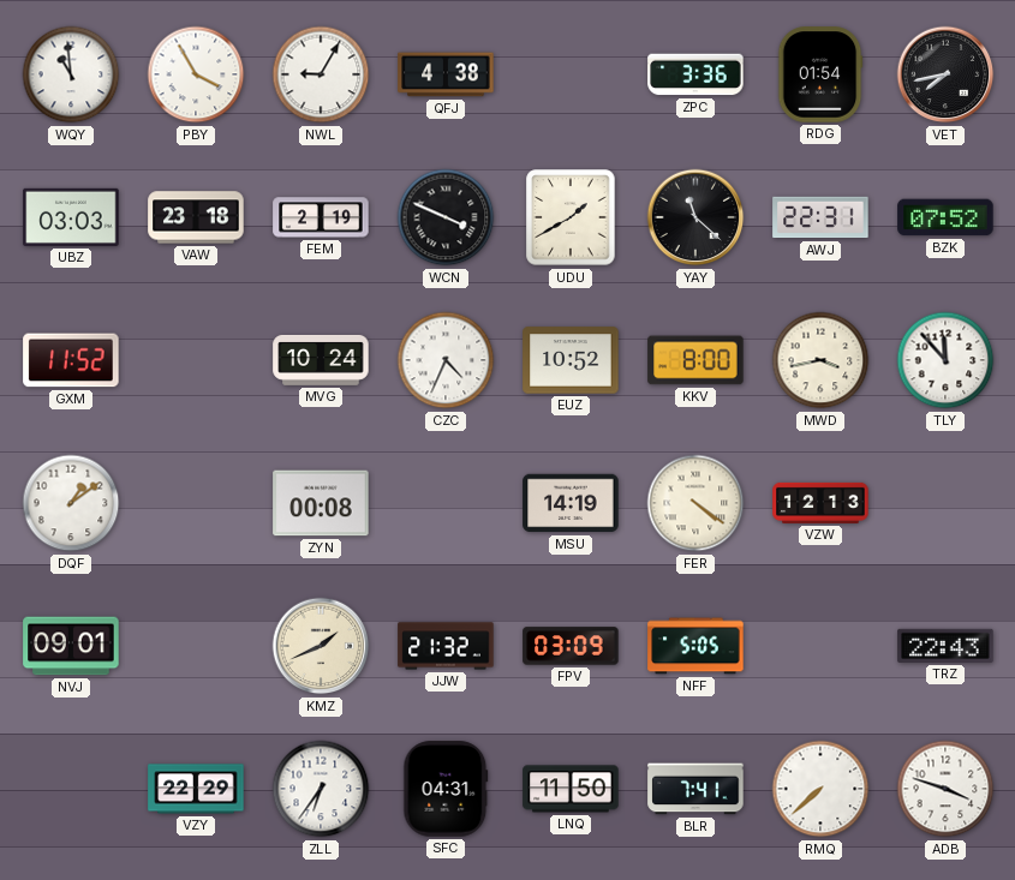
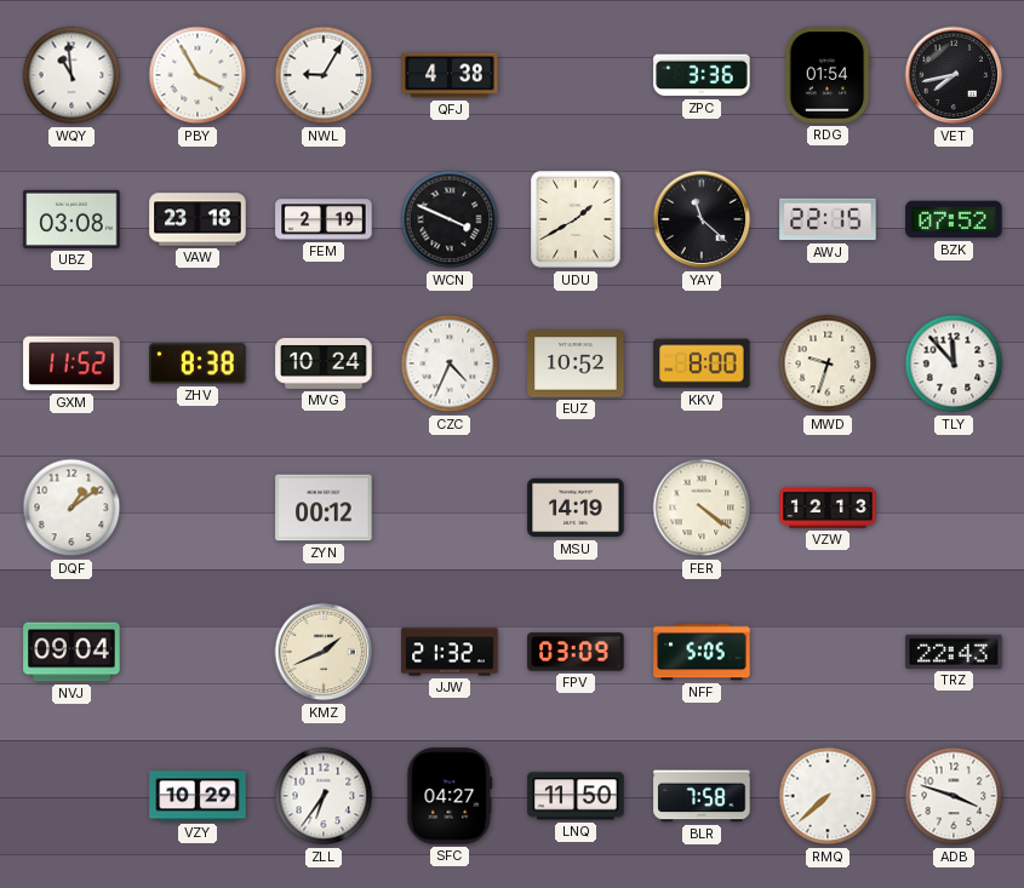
UBZ: 03:03 -> 03:08
AWJ: 22:31 -> 22:15
ZHV: none -> 8:38
MWD: 3:43 -> 9:33
ZYN: 00:08 -> 00:12
NVJ: 09:01 -> 09:04
VZY: 22:29 -> 10:29
SFC: 04:31 -> 04:27
BLR: 7:41 -> 7:58
